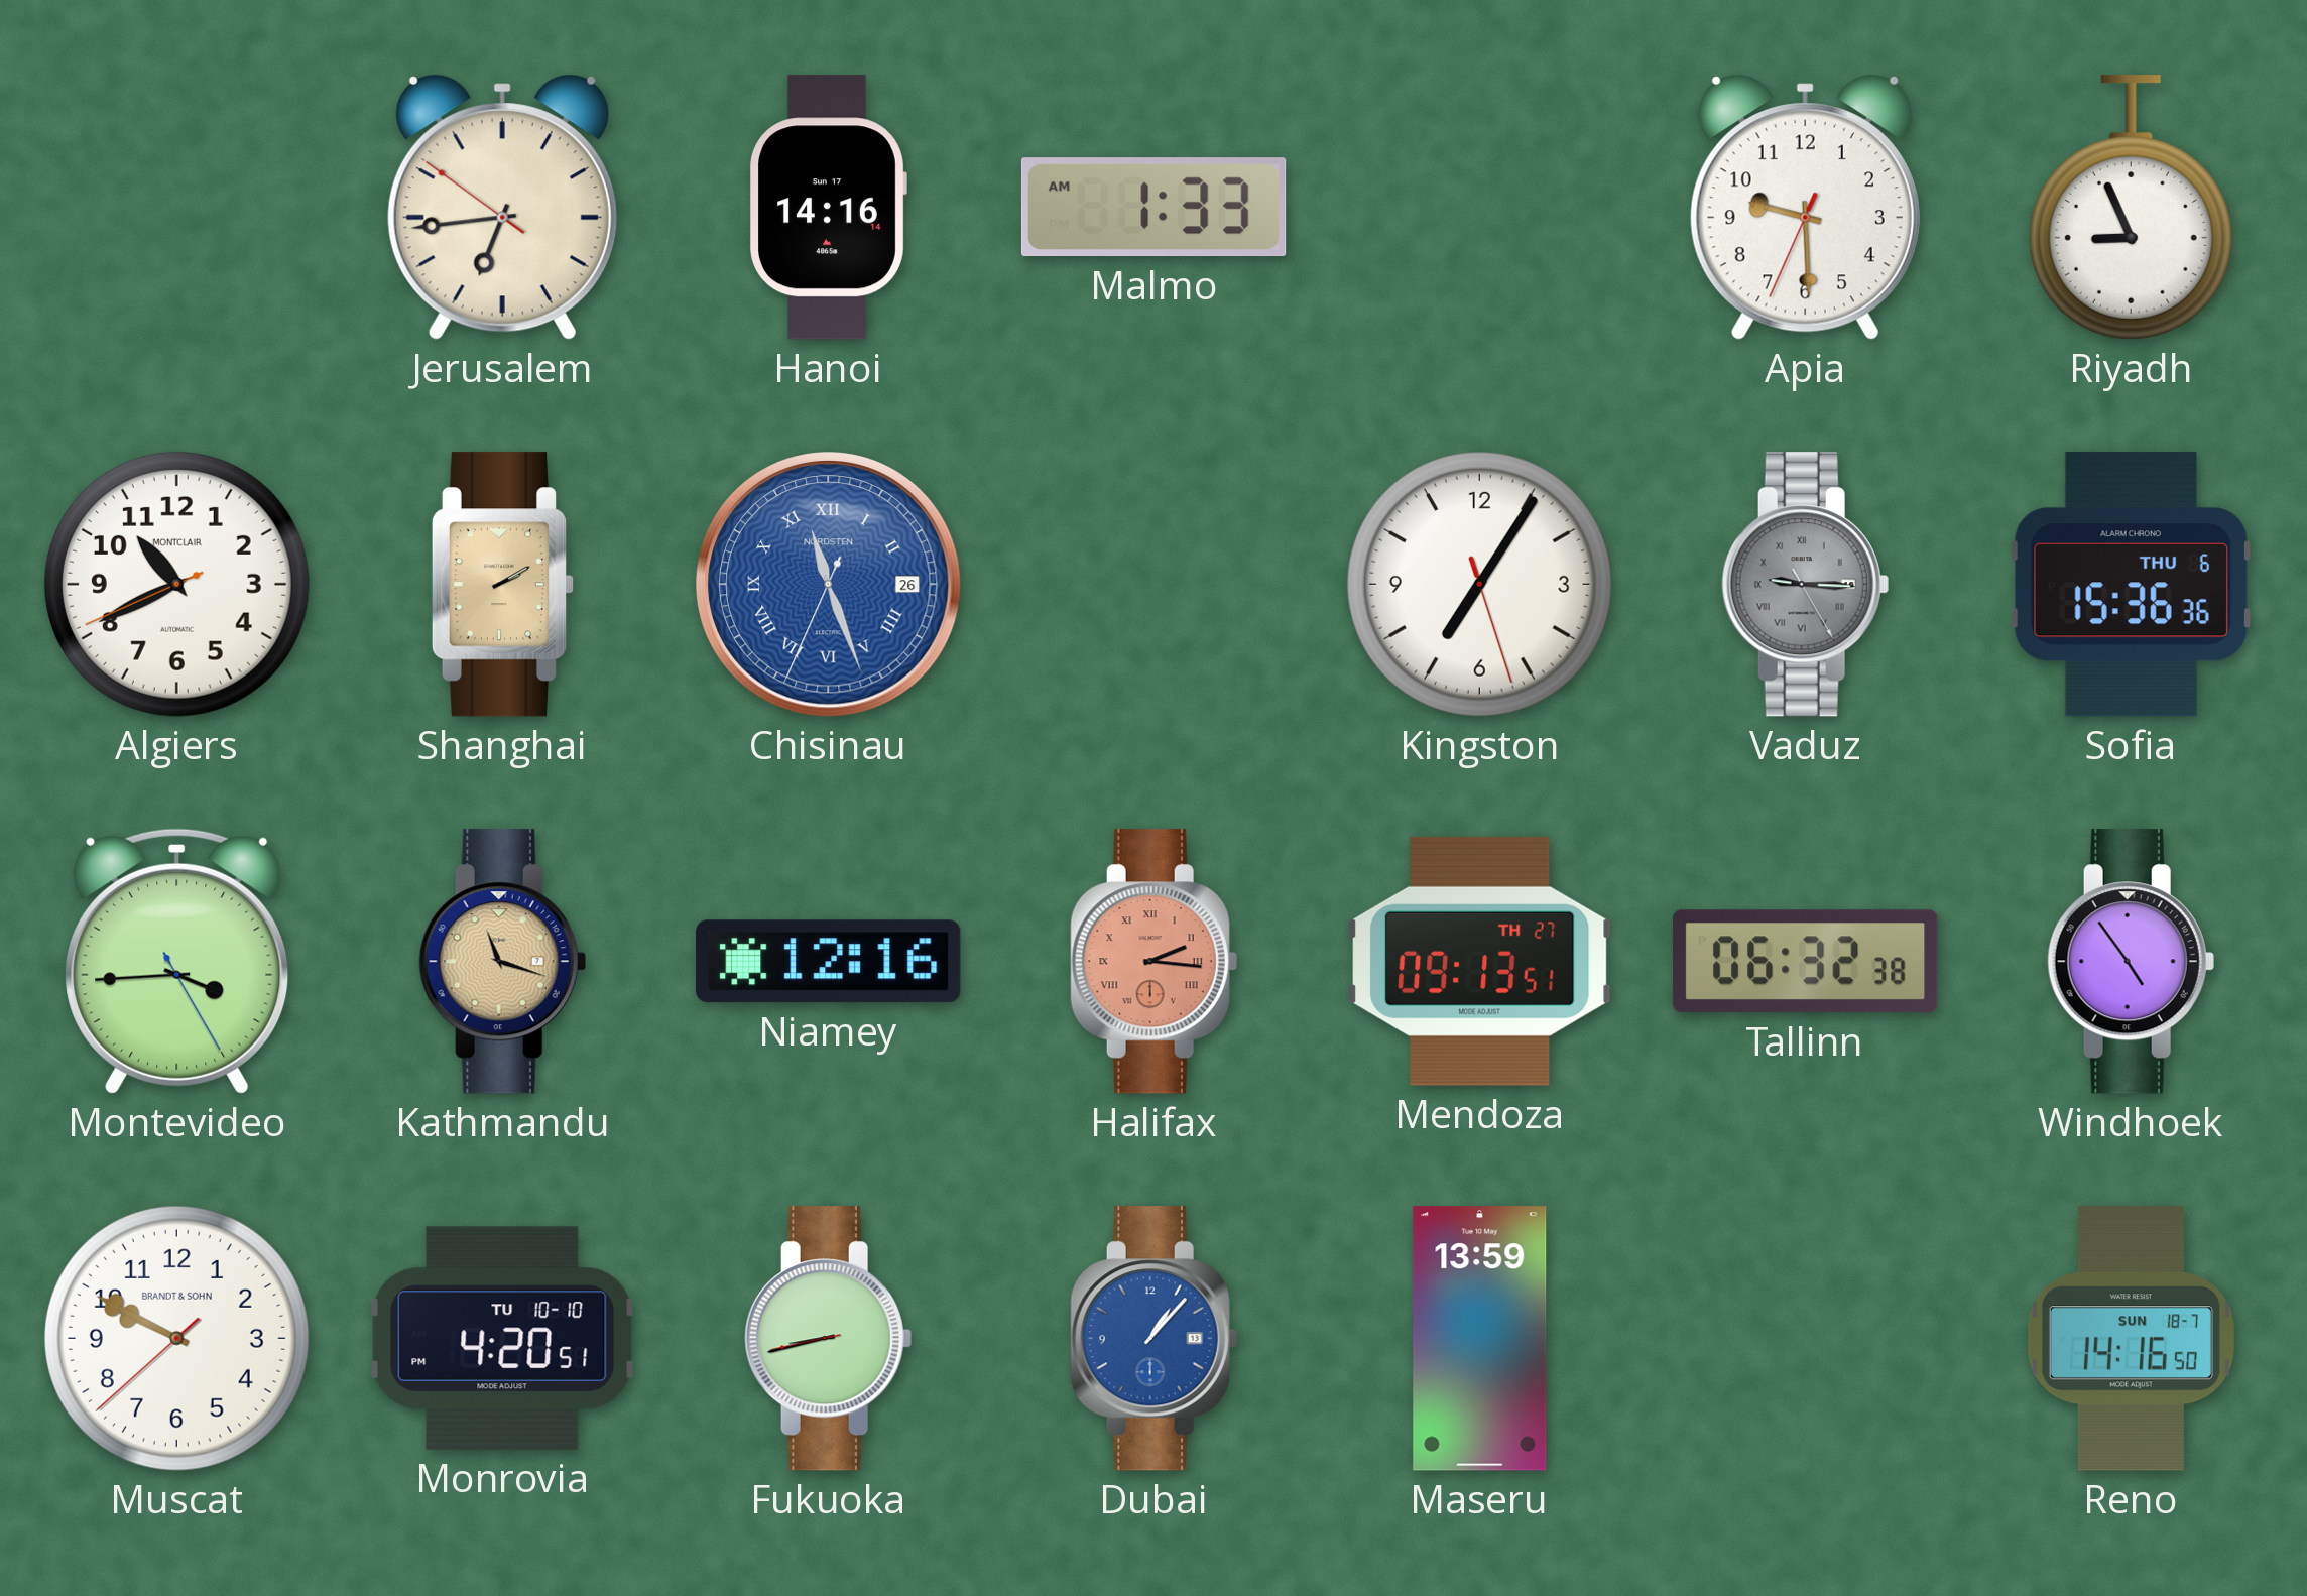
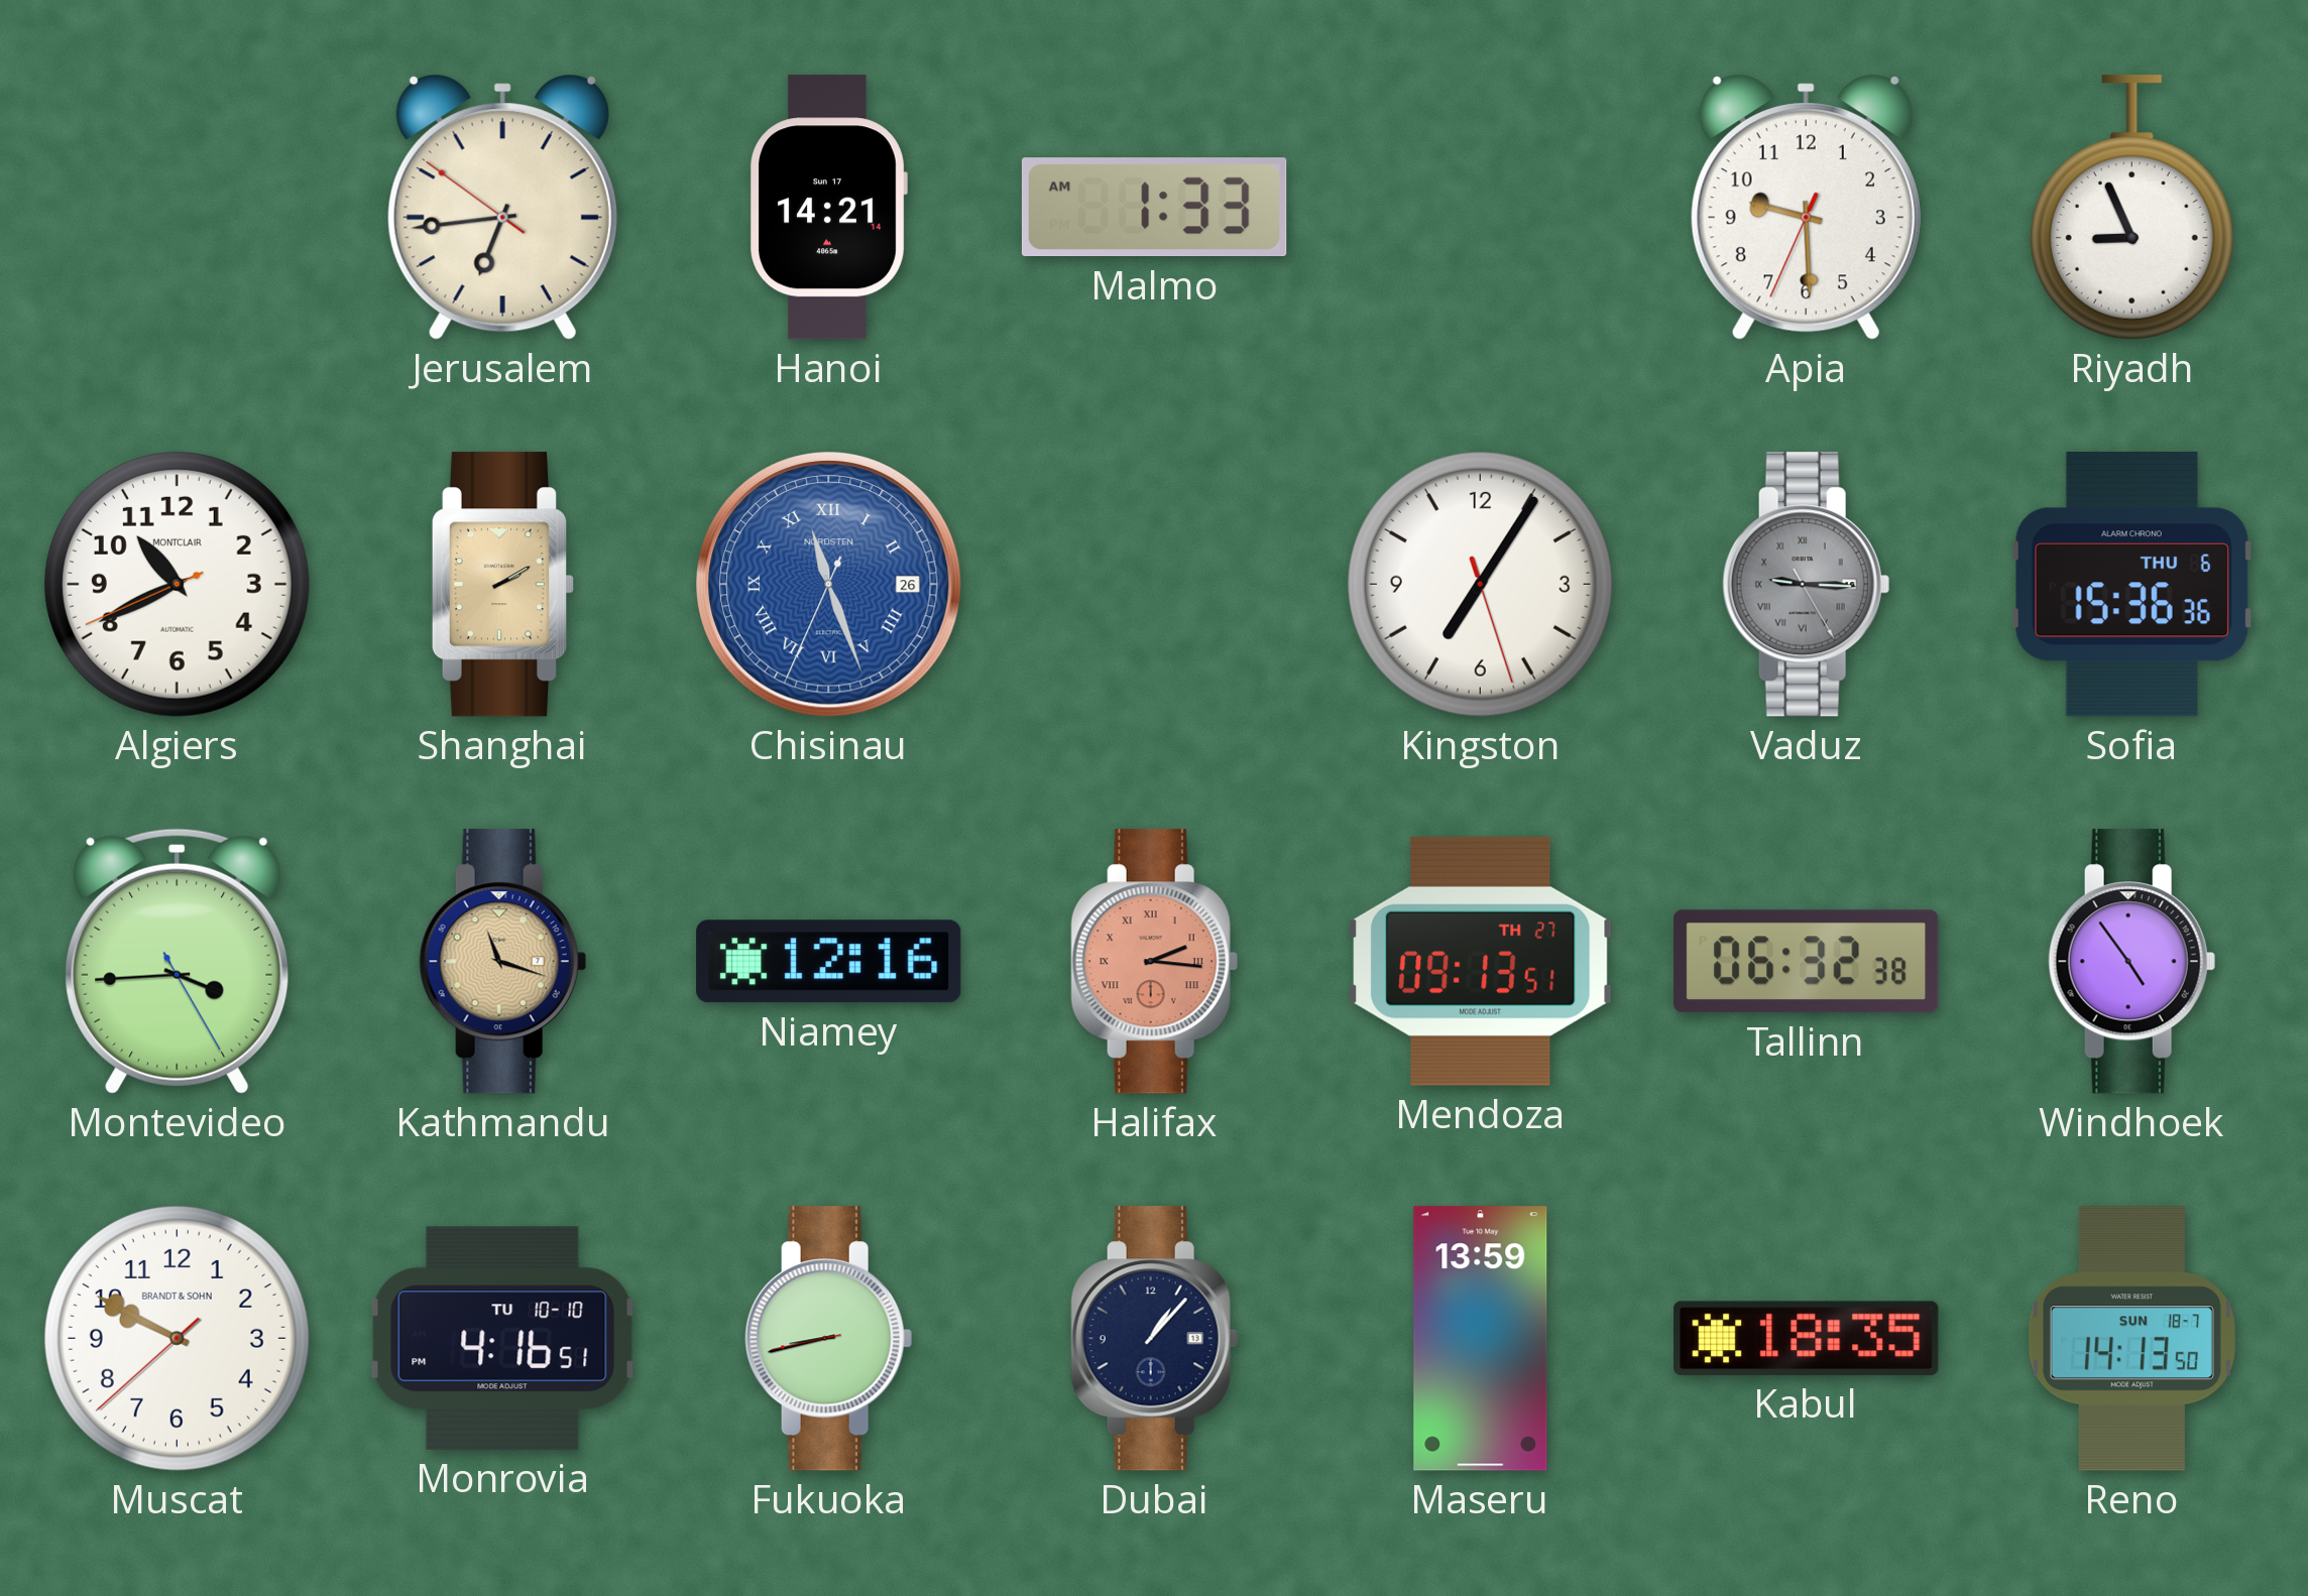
Hanoi: 14:16 -> 14:21
Monrovia: 4:20 -> 4:16
Dubai dial: blue -> navy
Kabul: none -> 18:35
Reno: 14:16 -> 14:13
